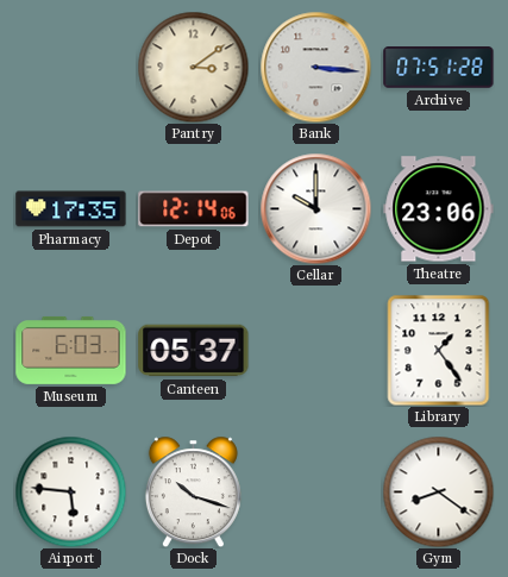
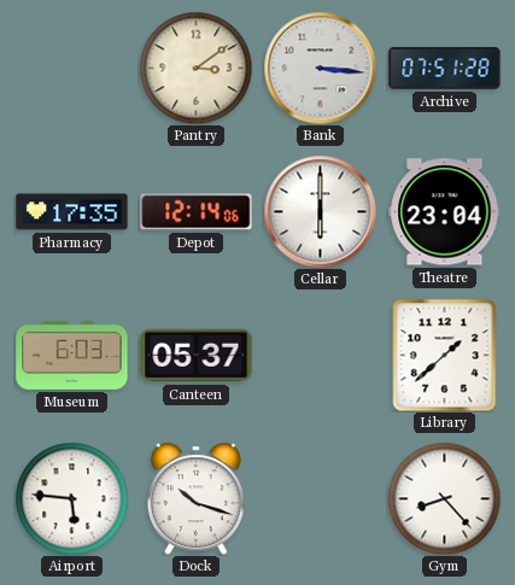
Cellar: 10:00 -> 6:00
Theatre: 23:06 -> 23:04
Library: 1:24 -> 1:38
Gym: 8:21 -> 8:23
